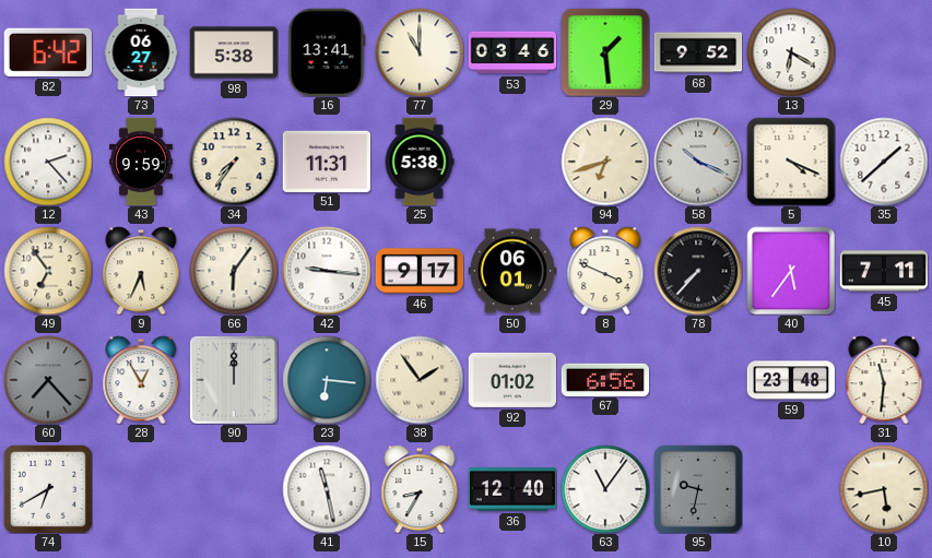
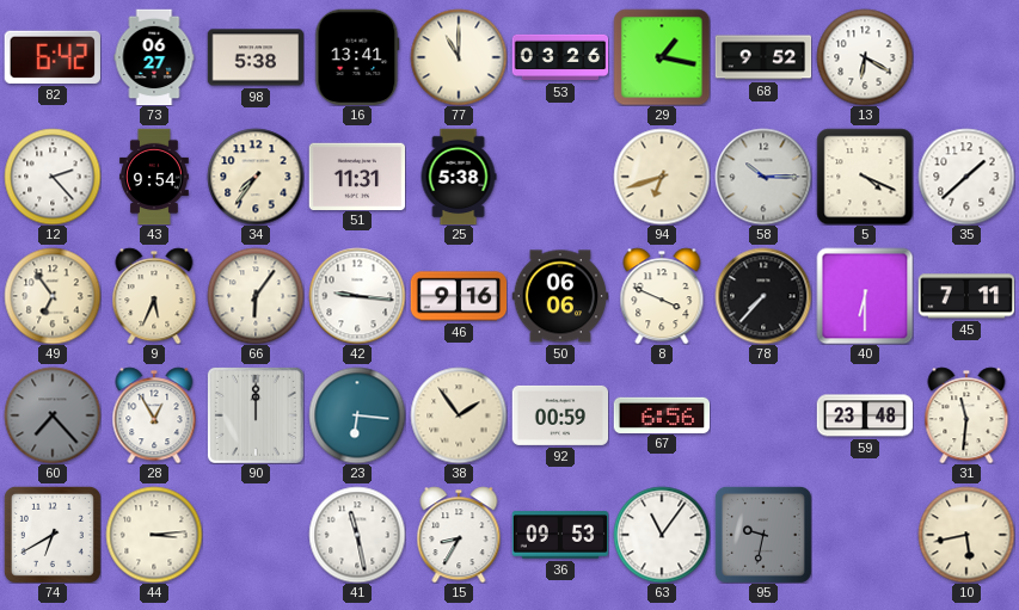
53: 03:46 -> 03:26
29: 1:29 -> 1:17
43: 9:59 -> 9:54
58: 10:19 -> 10:15
46: 9:17 -> 9:16
50: 06:01 -> 06:06
40: 5:36 -> 6:30
92: 01:02 -> 00:59
44: none -> 3:14
36: 12:40 -> 09:53
